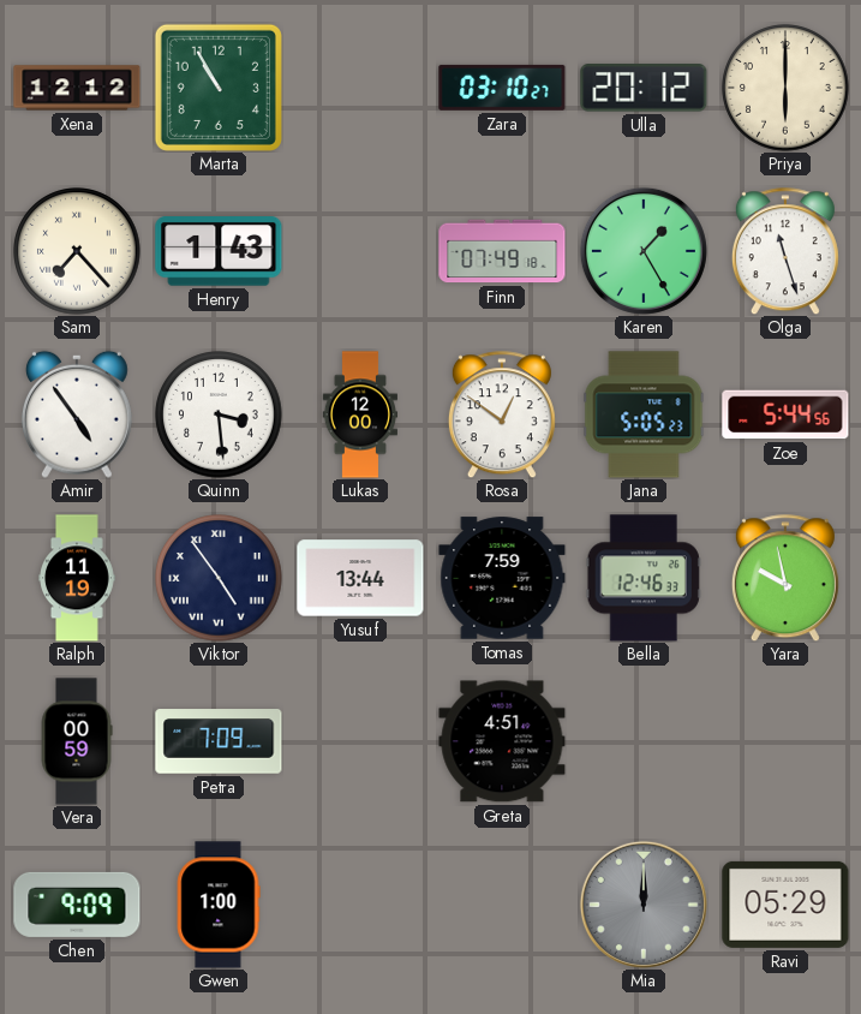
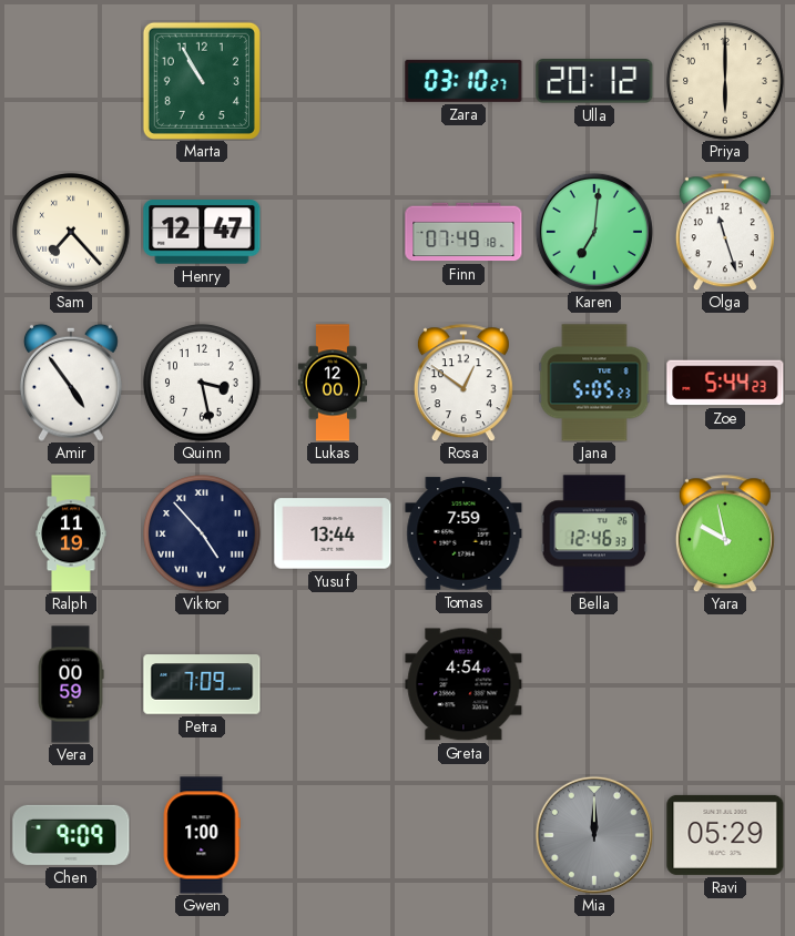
Xena: 12:12 -> none
Henry: 1:43 -> 12:47
Karen: 1:25 -> 7:01
Quinn: 3:29 -> 3:28
Zoe: 5:44:56 -> 5:44:23
Viktor: 4:54 -> 4:53
Greta: 4:51 -> 4:54
